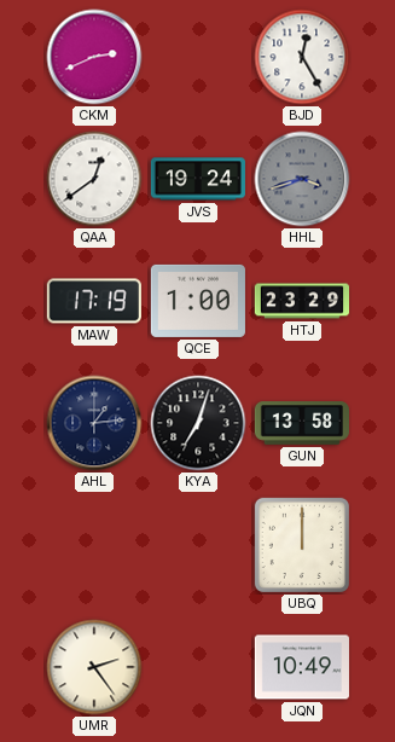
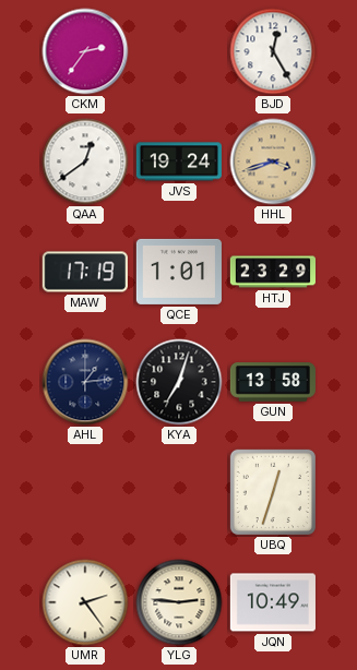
CKM: 2:41 -> 2:36
HHL dial: grey -> champagne
QCE: 1:00 -> 1:01
UBQ: 12:00 -> 12:33
YLG: none -> 2:46
